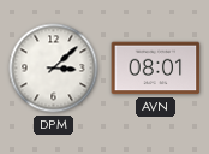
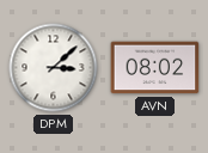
AVN: 08:01 -> 08:02
